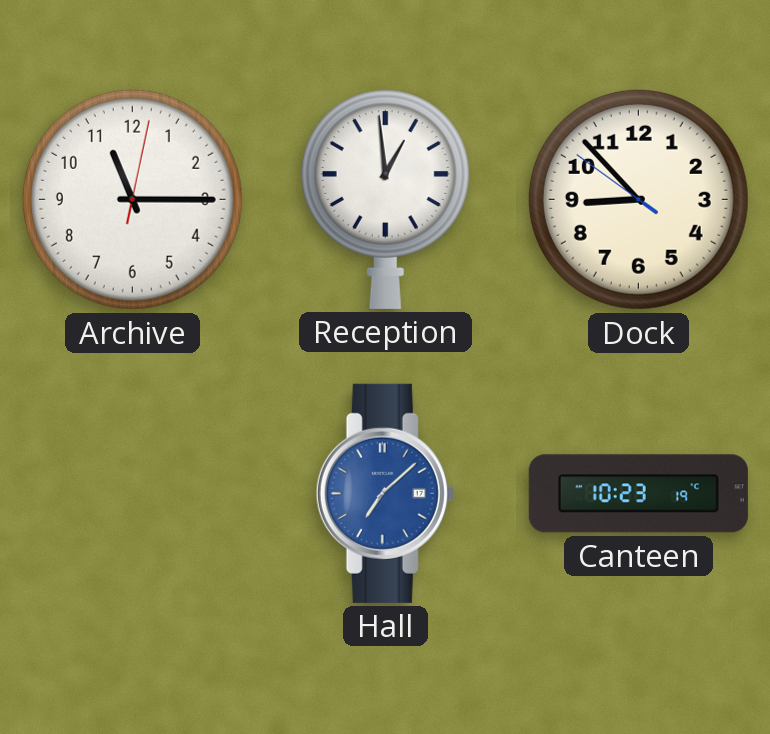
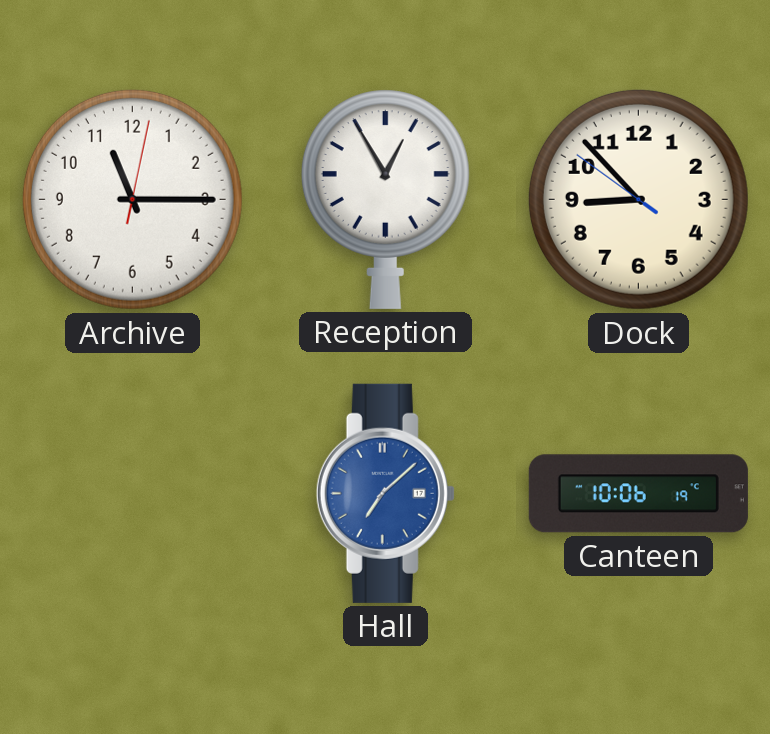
Reception: 12:59 -> 12:55
Canteen: 10:23 -> 10:06
